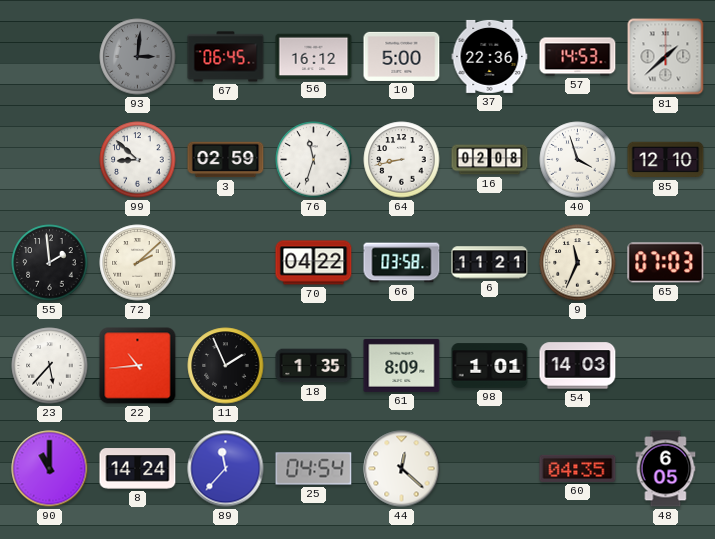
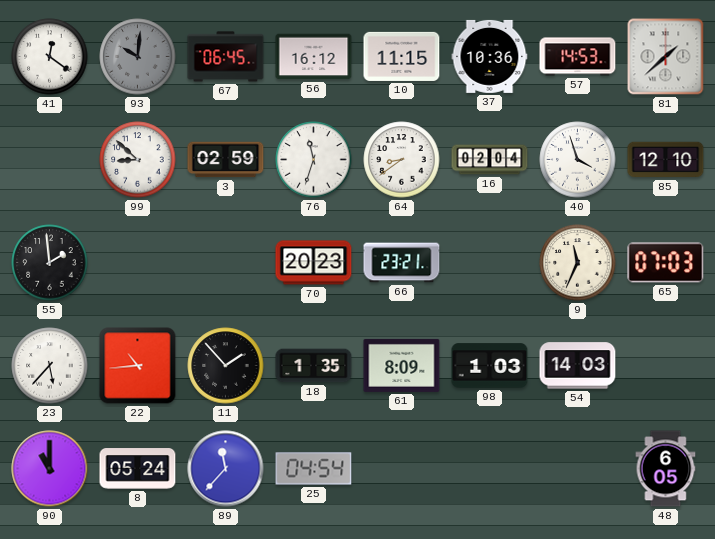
41: none -> 12:21
93: 3:01 -> 10:01
10: 5:00 -> 11:15
37: 22:36 -> 10:36
64: 8:43 -> 8:39
16: 02:08 -> 02:04
72: 2:08 -> none
70: 04:22 -> 20:23
66: 03:58 -> 23:21
6: 11:21 -> none
11: 1:56 -> 1:53
98: 1:01 -> 1:03
8: 14:24 -> 05:24
44: 12:22 -> none
60: 04:35 -> none
